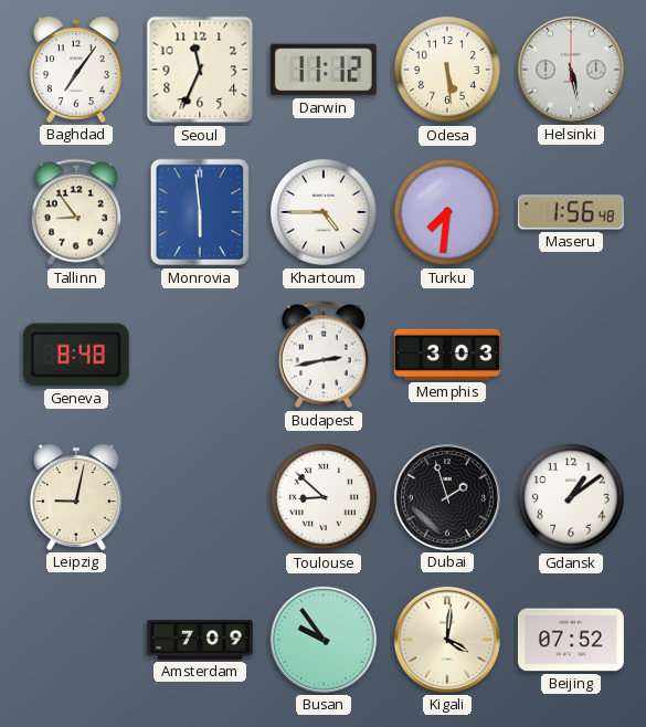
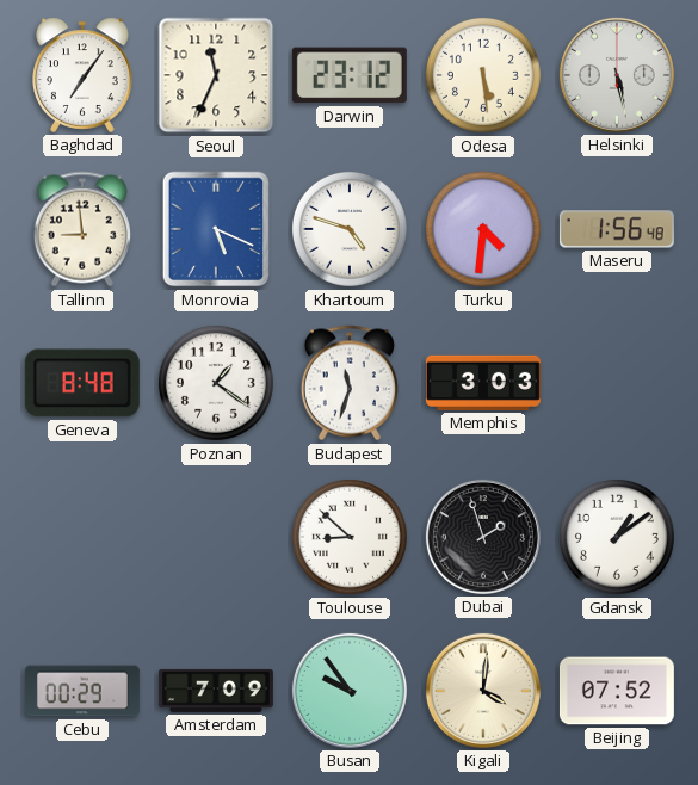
Darwin: 11:12 -> 23:12
Tallinn: 8:54 -> 8:59
Monrovia: 5:59 -> 5:19
Khartoum: 4:45 -> 4:48
Turku: 7:31 -> 4:31
Poznan: none -> 1:21
Budapest: 2:43 -> 11:33
Leipzig: 9:02 -> none
Cebu: none -> 00:29
